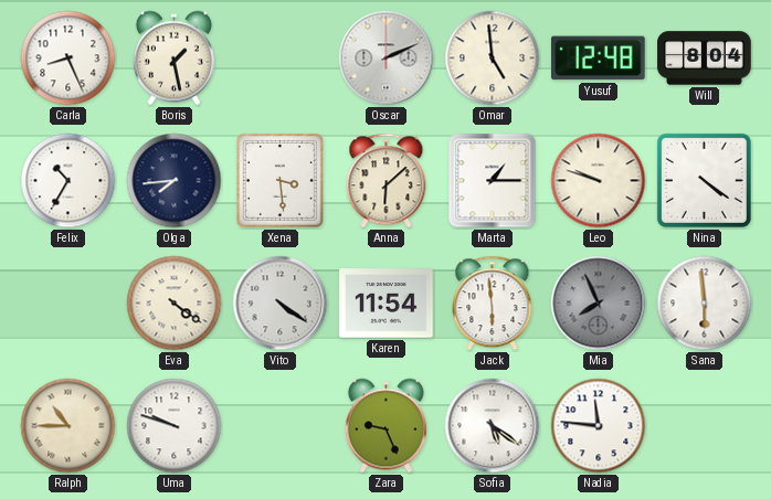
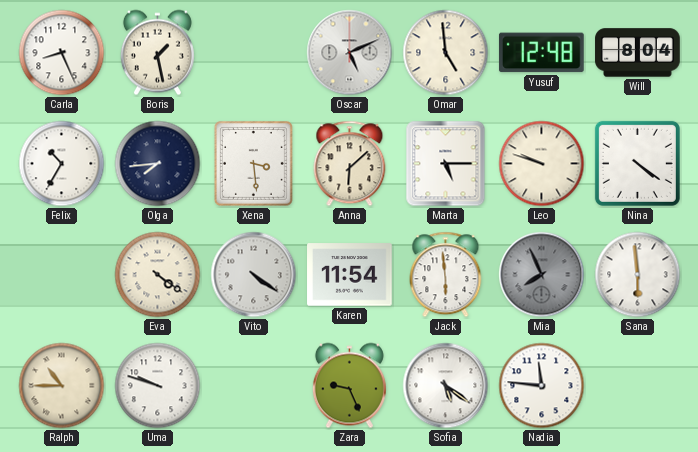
Oscar: 2:11 -> 5:11
Marta: 1:15 -> 5:15
